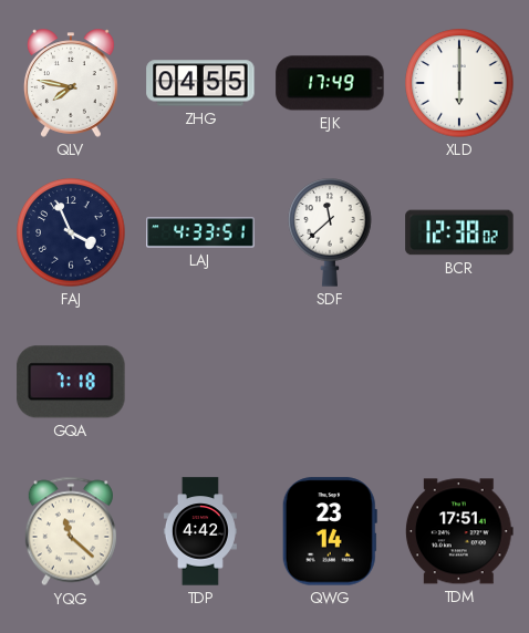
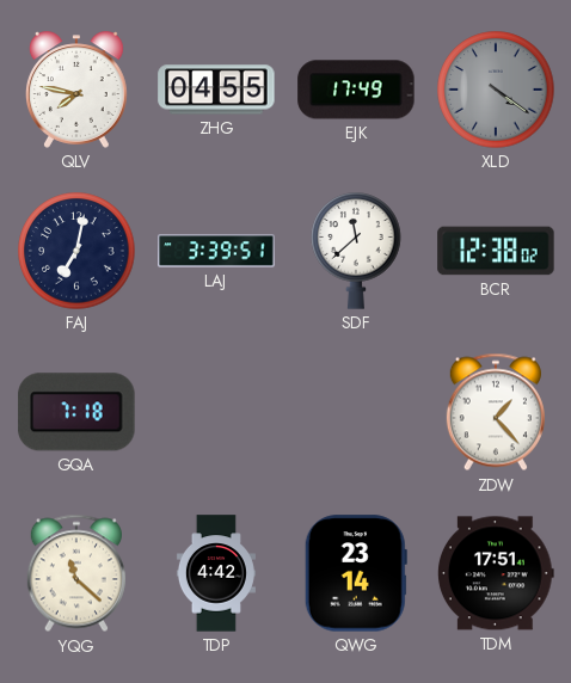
XLD: 6:00 -> 4:21
XLD dial: white -> grey
FAJ: 3:56 -> 7:02
LAJ: 4:33 -> 3:39
ZDW: none -> 1:23
